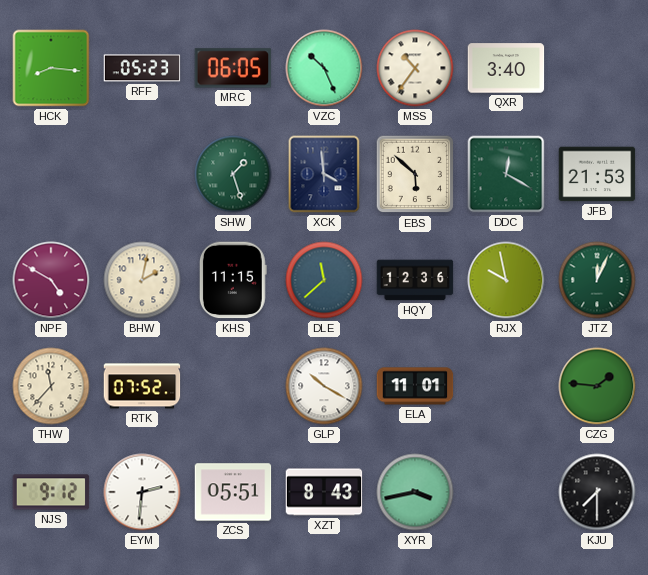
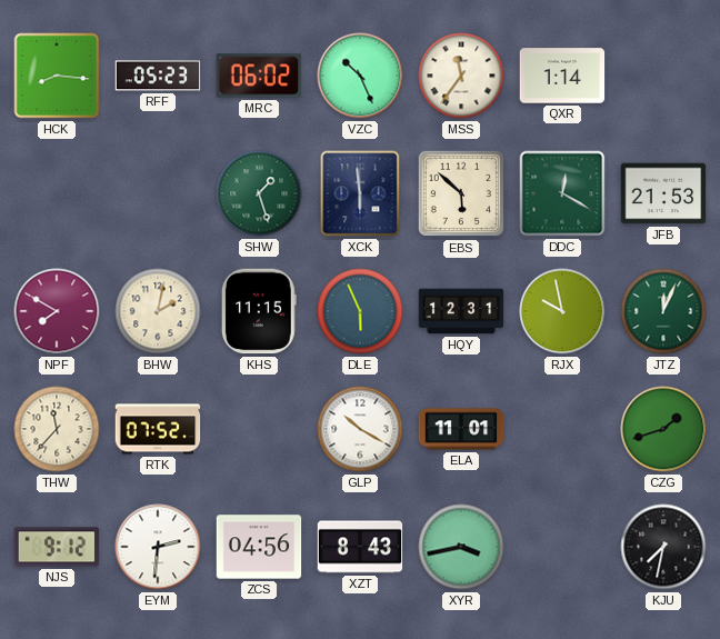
MRC: 06:05 -> 06:02
MSS: 10:36 -> 11:36
QXR: 3:40 -> 1:14
XCK: 3:59 -> 5:59
NPF: 4:50 -> 7:50
DLE: 11:38 -> 5:56
HQY: 12:36 -> 12:31
CZG: 1:46 -> 1:42
ZCS: 05:51 -> 04:56
KJU: 7:30 -> 7:32
